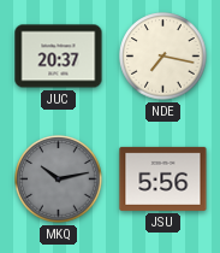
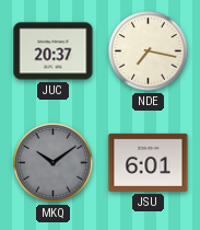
MKQ: 10:13 -> 10:09
JSU: 5:56 -> 6:01
